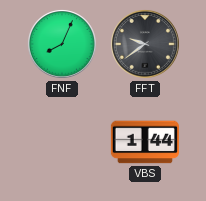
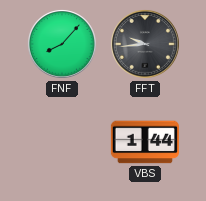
FNF: 8:04 -> 8:07
FFT: 9:39 -> 9:44
